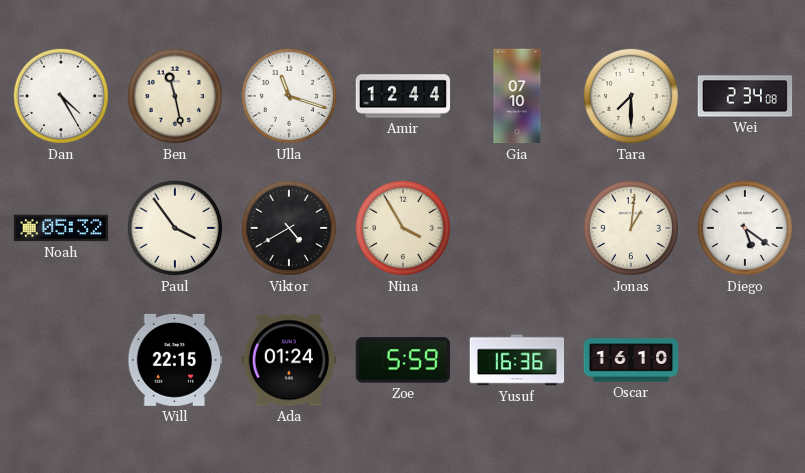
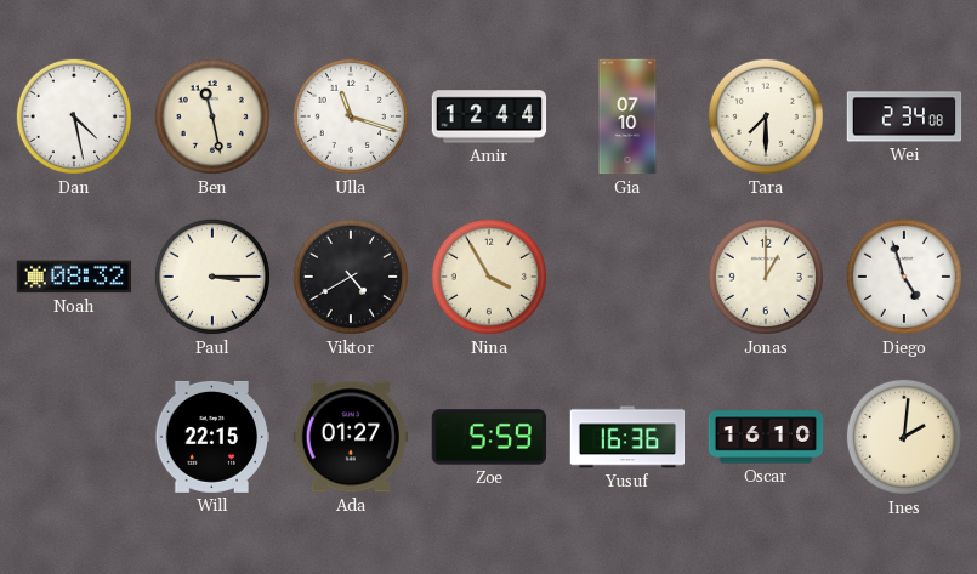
Dan: 4:25 -> 4:28
Noah: 05:32 -> 08:32
Paul: 3:54 -> 3:15
Jonas: 1:01 -> 1:00
Diego: 5:21 -> 4:57
Ada: 01:24 -> 01:27
Ines: none -> 2:01
